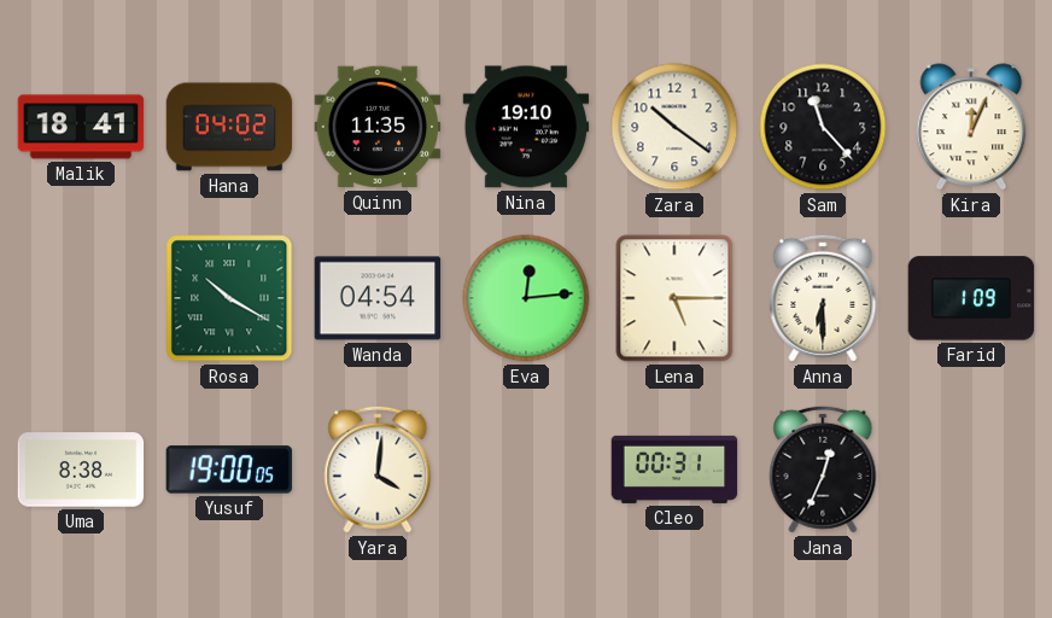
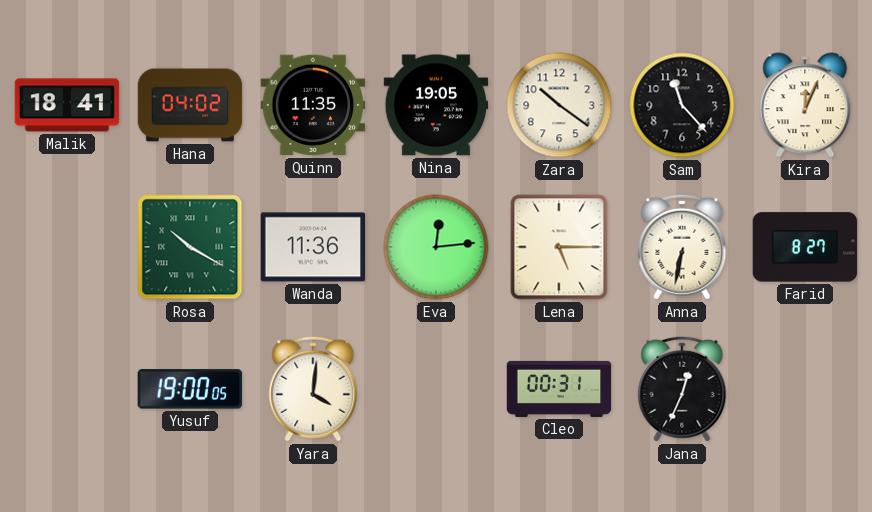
Nina: 19:10 -> 19:05
Wanda: 04:54 -> 11:36
Anna: 6:30 -> 6:32
Farid: 1:09 -> 8:27
Uma: 8:38 -> none
